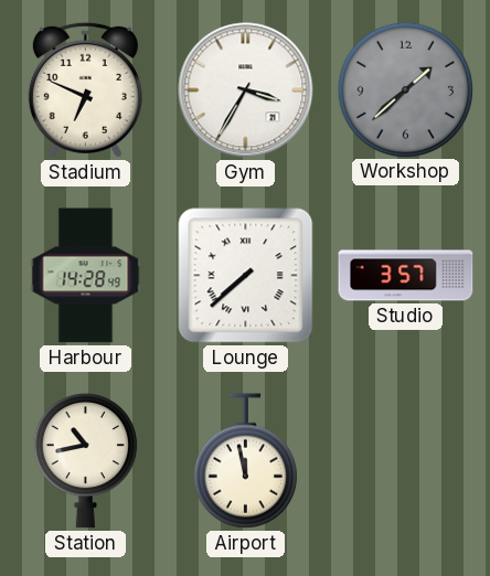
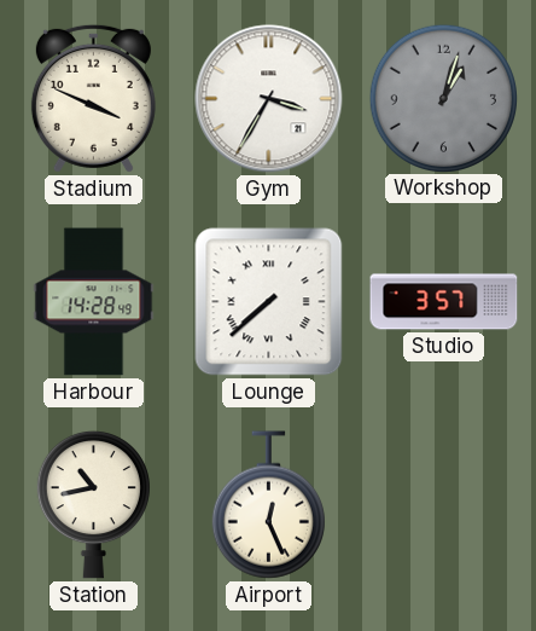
Stadium: 6:49 -> 3:49
Workshop: 1:38 -> 1:03
Airport: 11:58 -> 12:26
